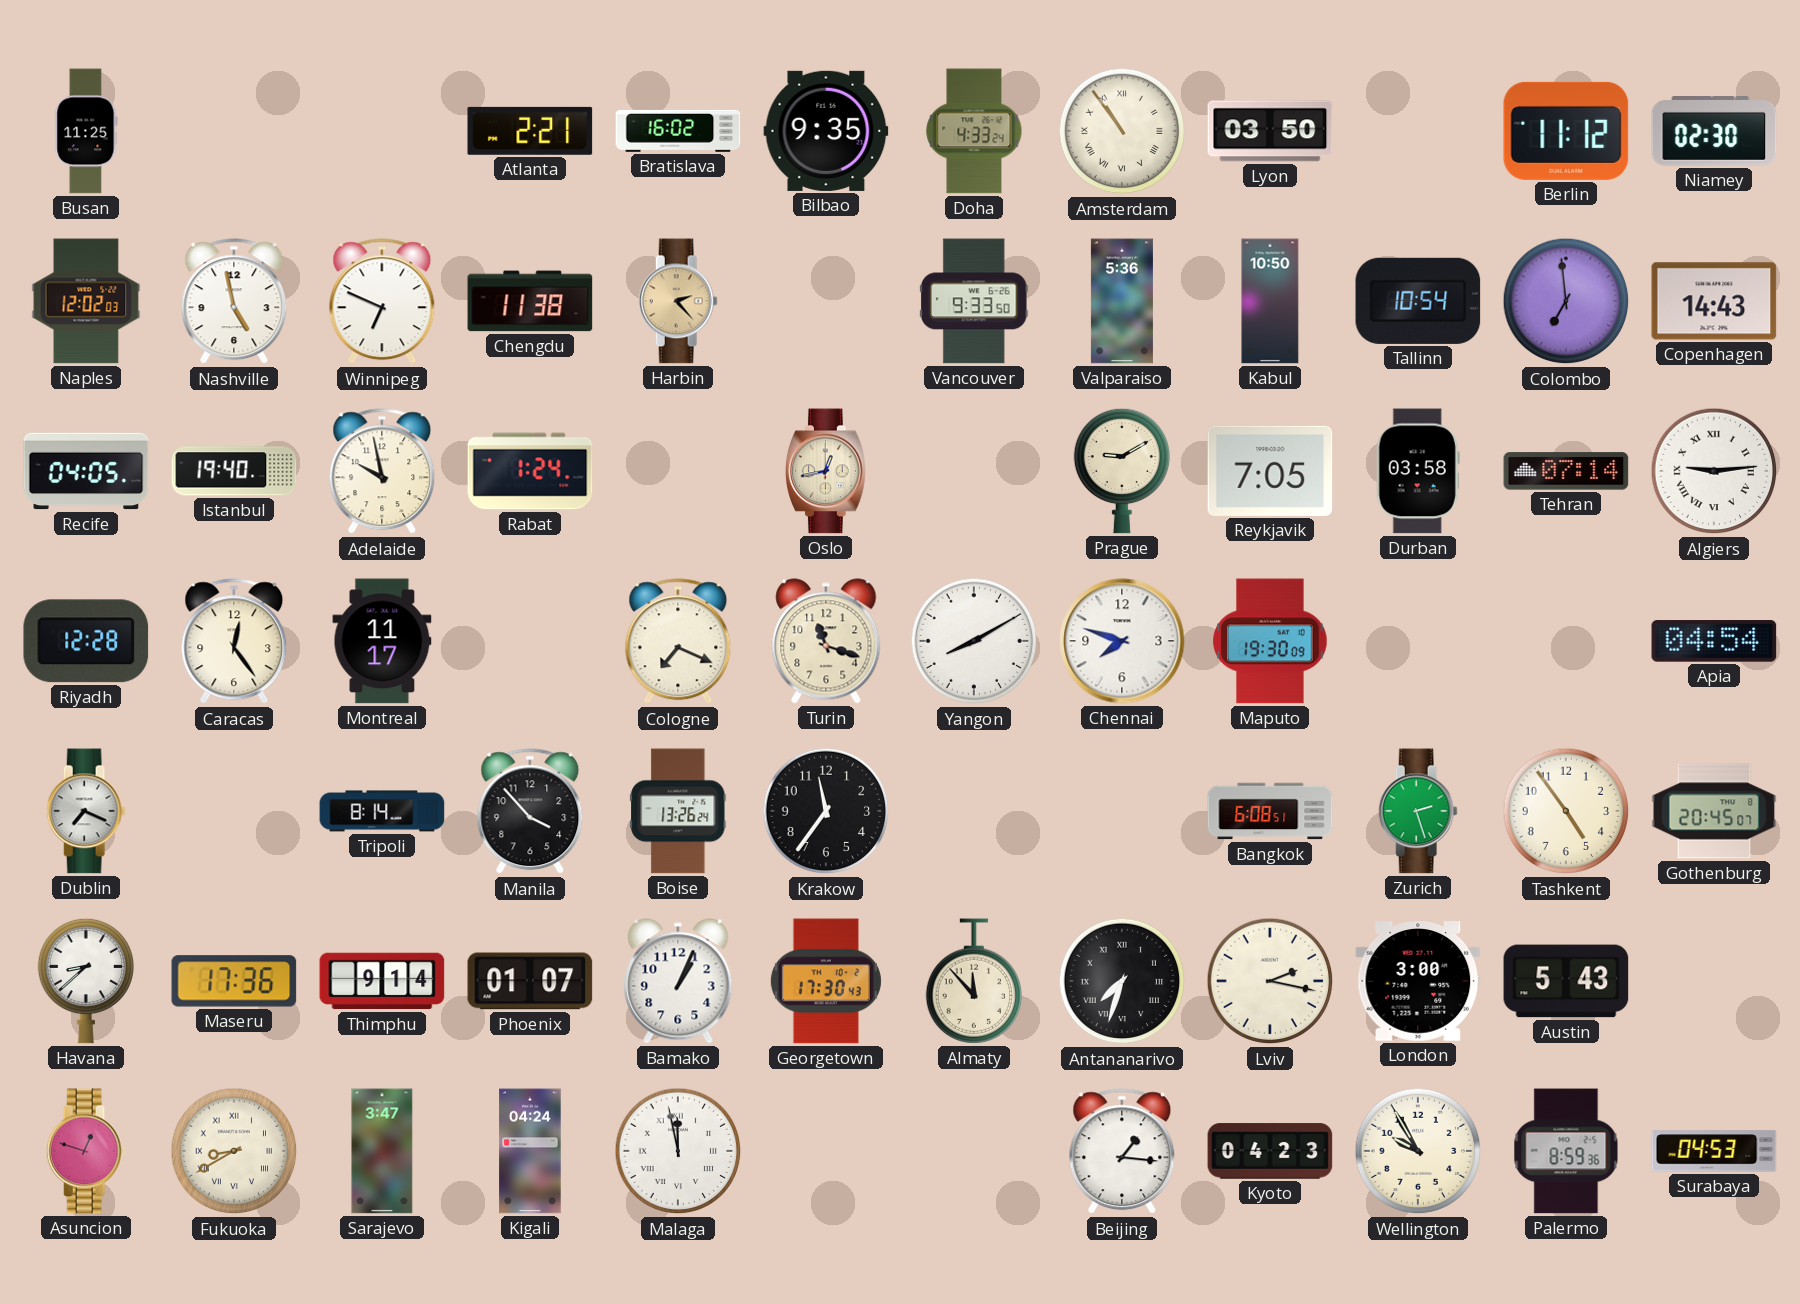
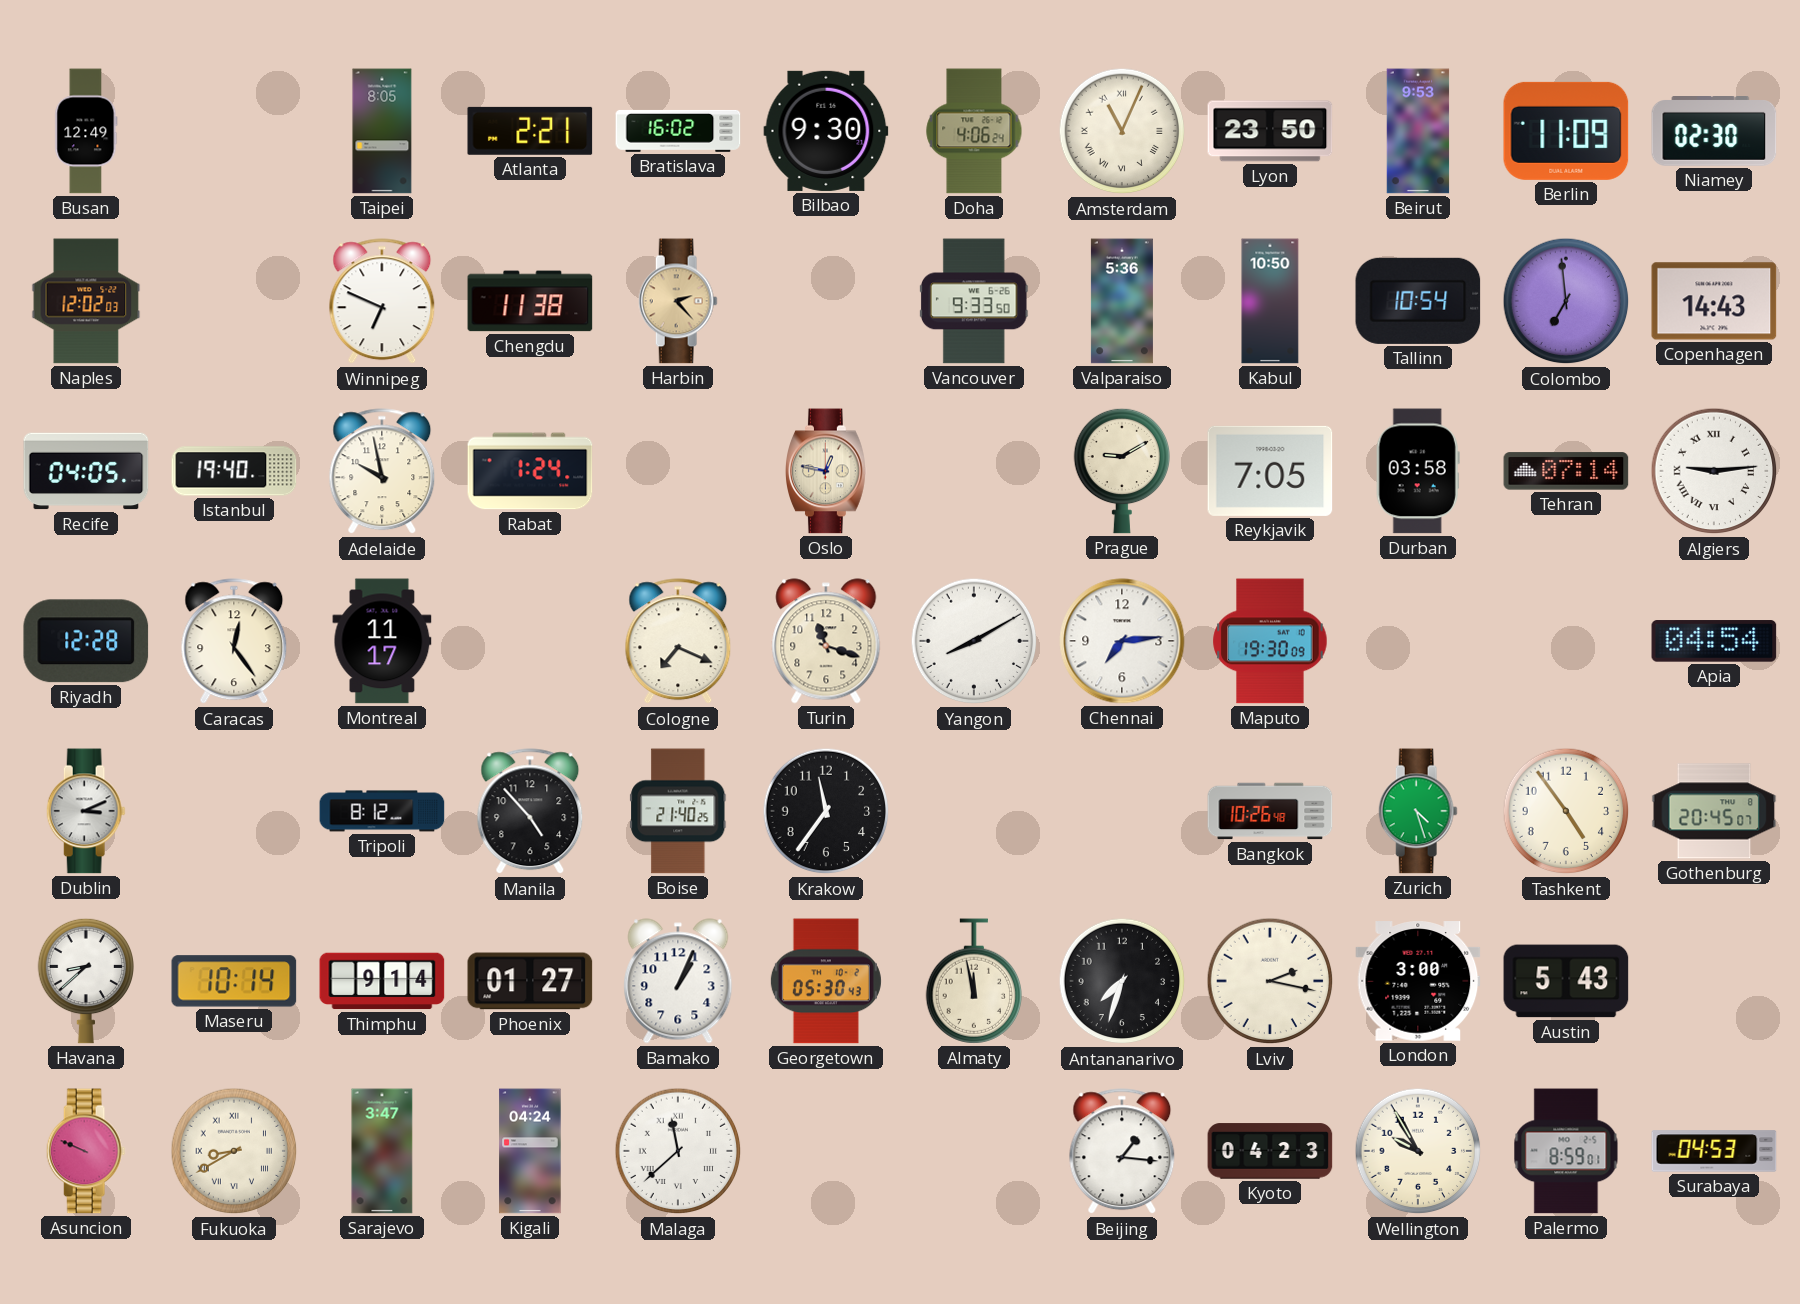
Busan: 11:25 -> 12:49
Taipei: none -> 8:05
Bilbao: 9:35 -> 9:30
Doha: 4:33 -> 4:06
Amsterdam: 10:54 -> 11:04
Lyon: 03:50 -> 23:50
Beirut: none -> 9:53
Berlin: 11:12 -> 11:09
Nashville: 4:58 -> none
Oslo: 12:43 -> 12:47
Chennai: 7:48 -> 7:14
Dublin: 7:19 -> 3:11
Tripoli: 8:14 -> 8:12
Manila: 3:53 -> 4:53
Boise: 13:26 -> 21:40
Bangkok: 6:08 -> 10:26
Zurich: 2:27 -> 4:27
Maseru: 17:36 -> 10:14
Phoenix: 01:07 -> 01:27
Georgetown: 17:30 -> 05:30
Almaty: 11:53 -> 11:58
Antananarivo numerals: Roman -> Arabic
Asuncion: 12:48 -> 9:49
Malaga: 11:58 -> 11:38
Palermo: 8:59:36 -> 8:59:01
